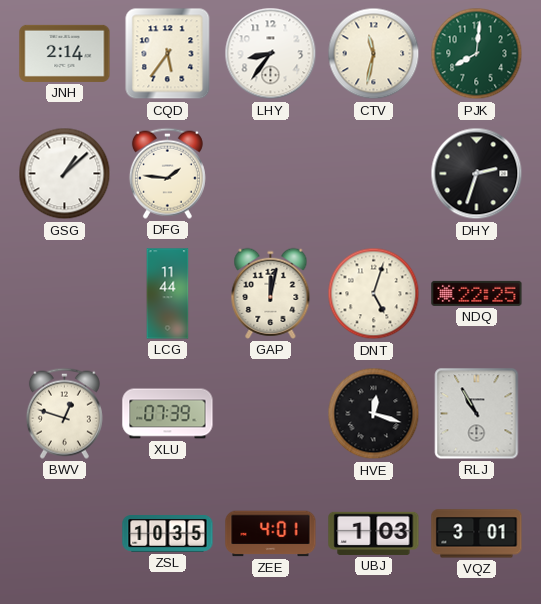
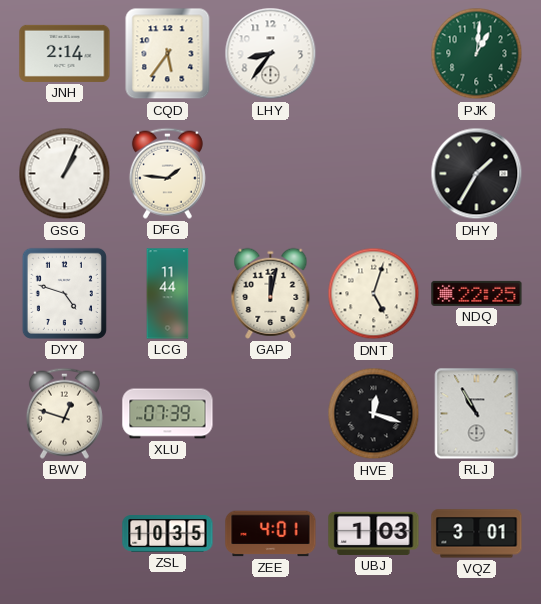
CTV: 11:32 -> none
PJK: 8:01 -> 1:01
GSG: 1:08 -> 1:04
DHY: 2:33 -> 1:35
DYY: none -> 4:48
